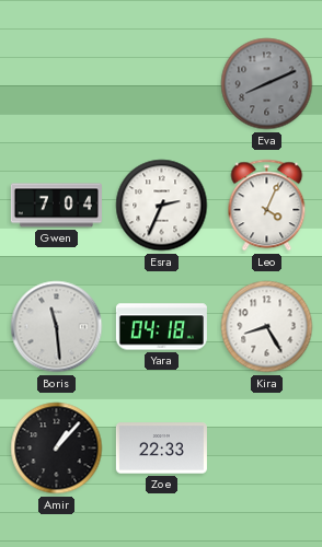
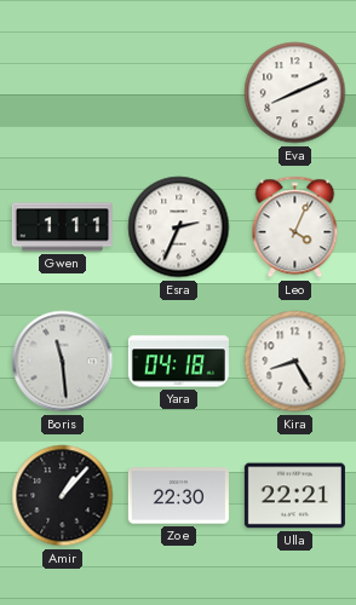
Eva dial: grey -> white
Gwen: 7:04 -> 1:11
Zoe: 22:33 -> 22:30
Ulla: none -> 22:21
